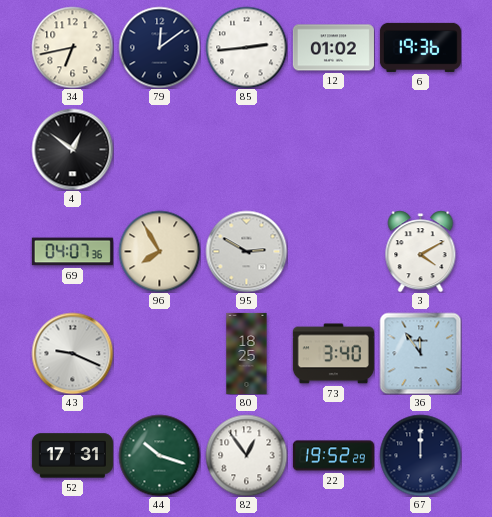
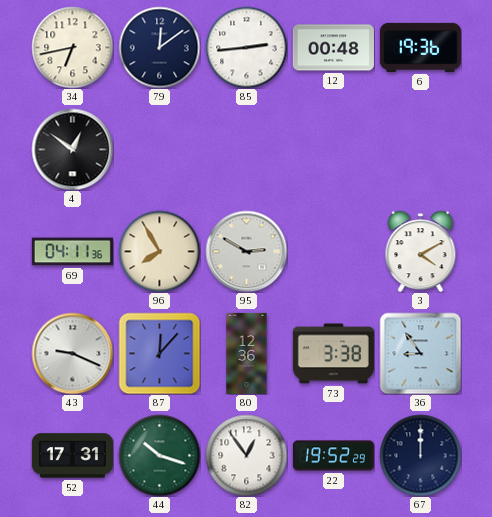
12: 01:02 -> 00:48
69: 04:07 -> 04:11
87: none -> 12:07
80: 18:25 -> 12:36
73: 3:40 -> 3:38
36: 11:54 -> 8:54
